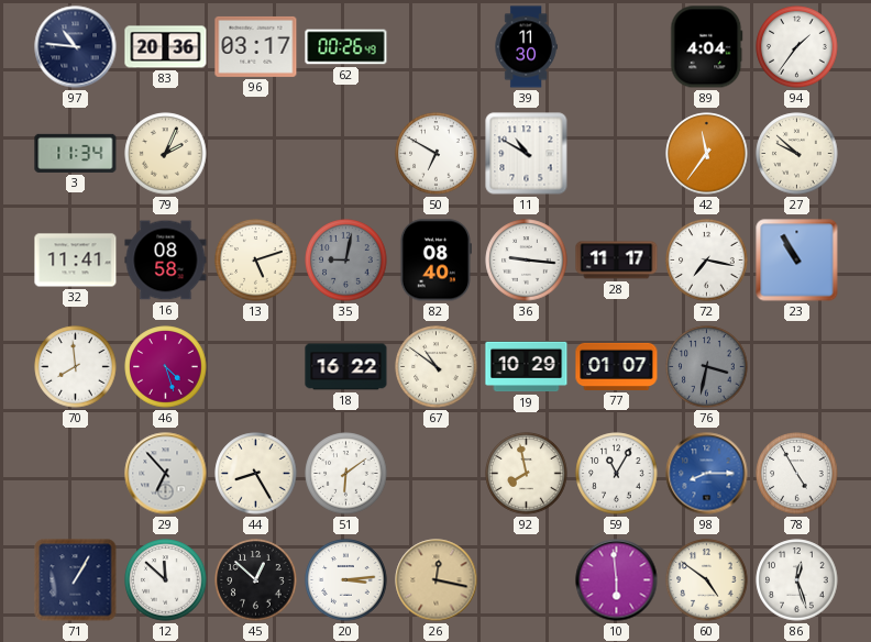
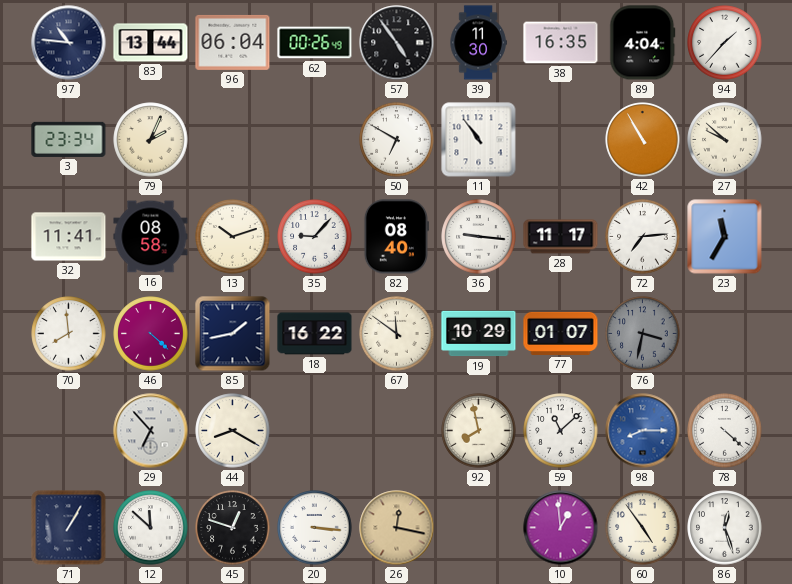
83: 20:36 -> 13:44
96: 03:17 -> 06:04
57: none -> 4:54
38: none -> 16:35
94: 1:36 -> 1:37
3: 11:34 -> 23:34
11: 10:50 -> 10:54
42: 11:36 -> 10:55
13: 5:12 -> 10:12
35: 9:02 -> 9:07
35 dial: grey -> white
72: 7:17 -> 7:14
23: 10:55 -> 11:35
46: 4:27 -> 4:22
85: none -> 1:43
67: 10:51 -> 11:51
44: 8:25 -> 8:20
51: 6:09 -> none
59: 11:05 -> 11:08
78: 4:55 -> 4:22
45: 12:52 -> 12:48
20: 3:14 -> 3:16
10: 5:59 -> 12:59
60: 4:51 -> 4:54
